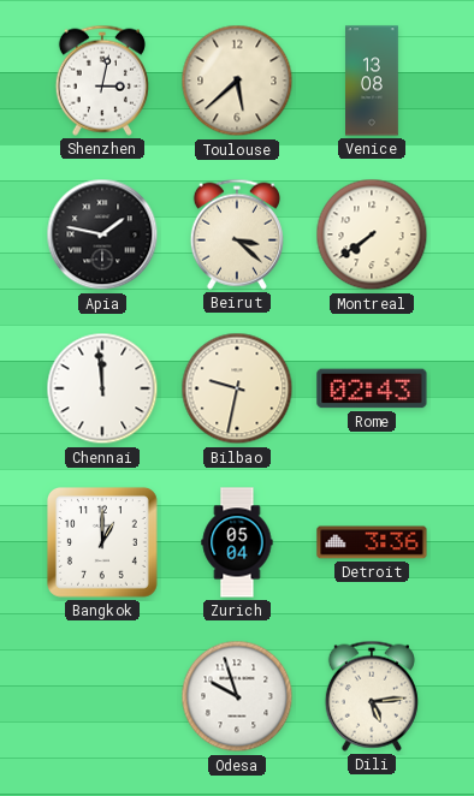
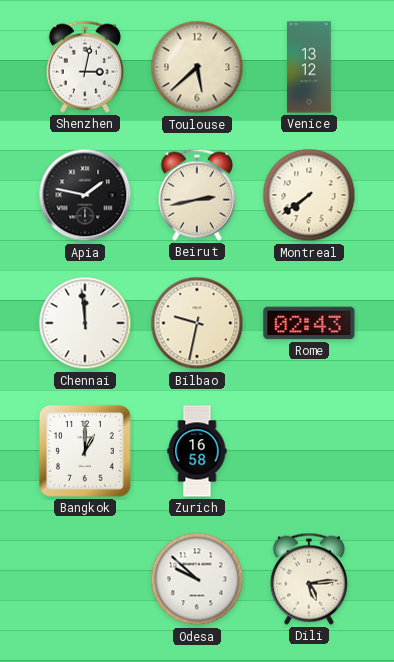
Venice: 13:08 -> 13:12
Beirut: 3:22 -> 2:43
Zurich: 05:04 -> 16:58
Detroit: 3:36 -> none
Odesa: 9:57 -> 9:52
